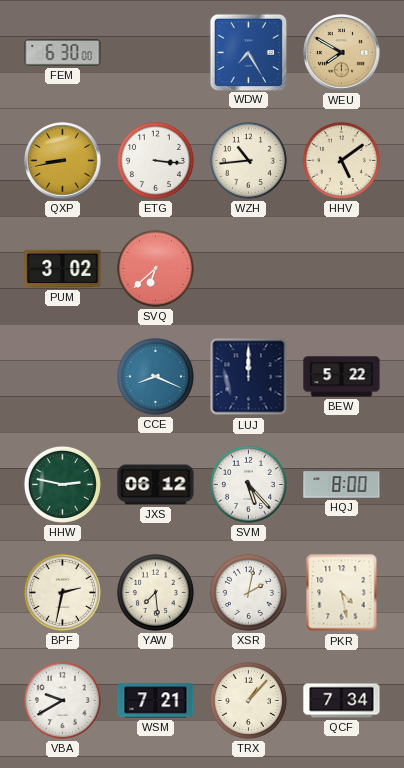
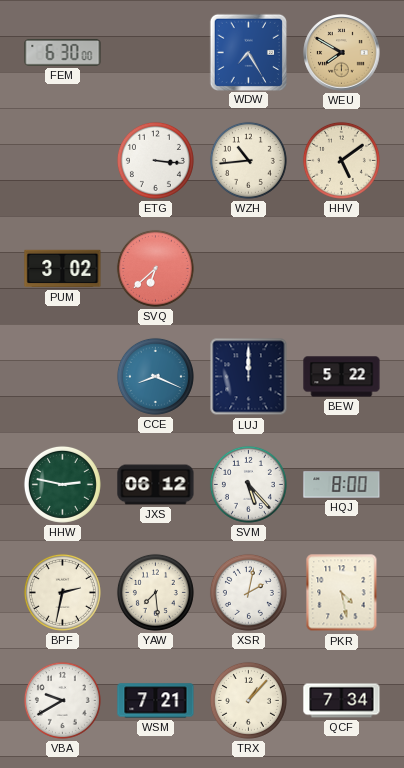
QXP: 8:43 -> none
